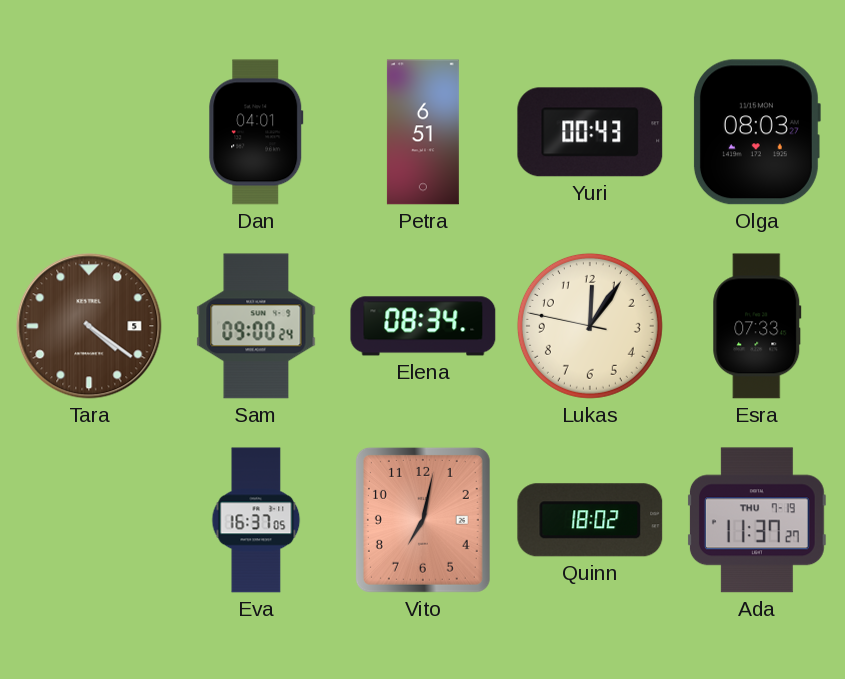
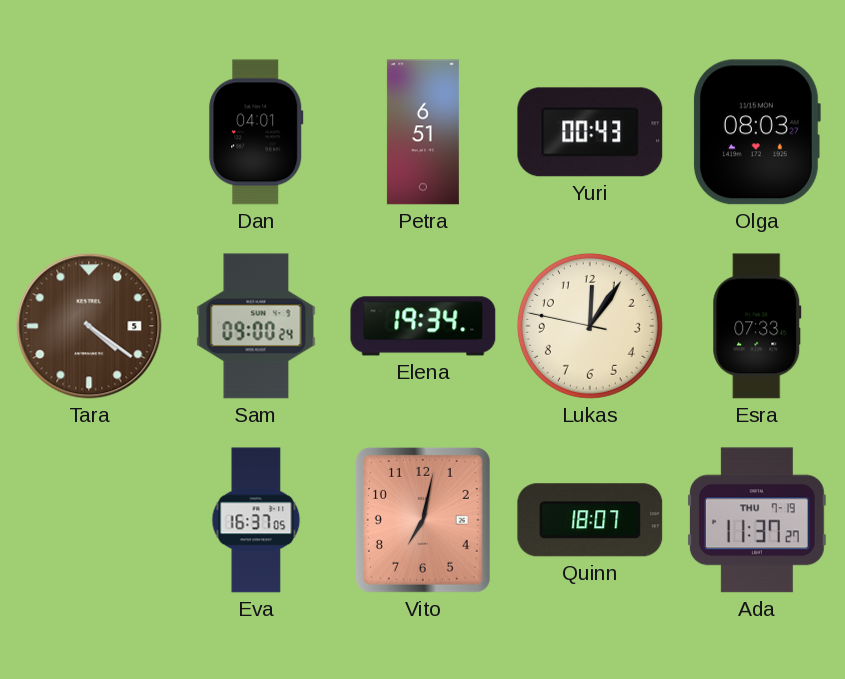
Elena: 08:34 -> 19:34
Quinn: 18:02 -> 18:07
